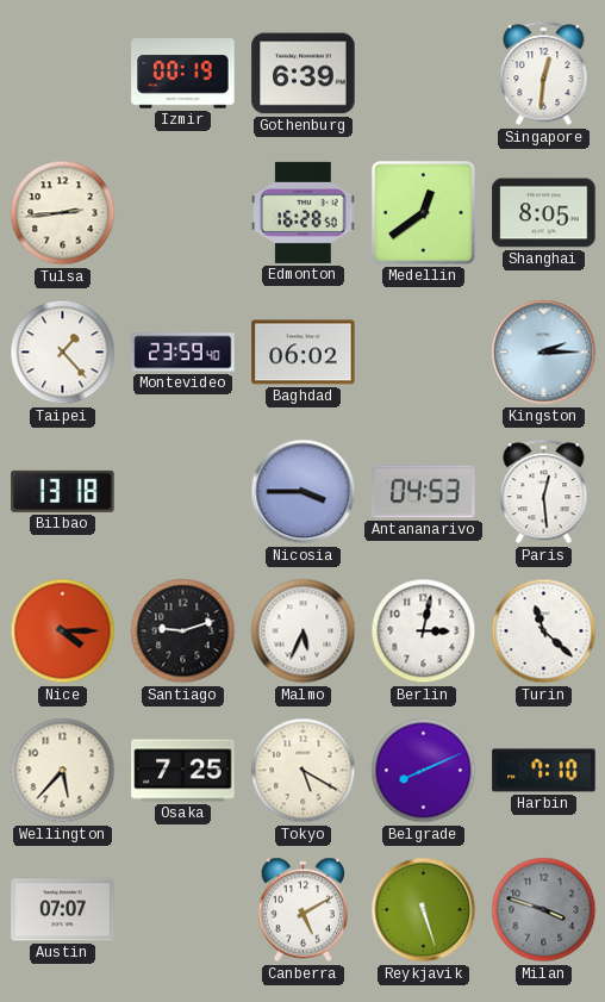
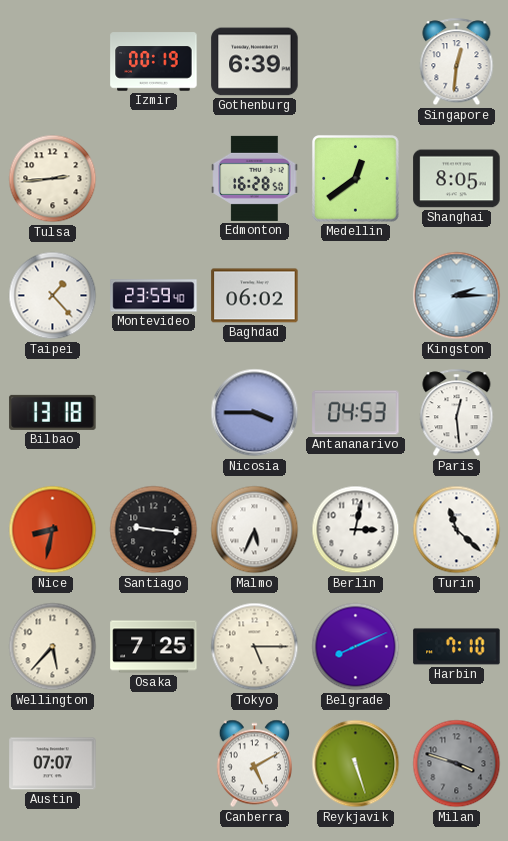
Nice: 4:15 -> 8:32
Santiago: 9:12 -> 9:16
Tokyo: 5:20 -> 5:15
